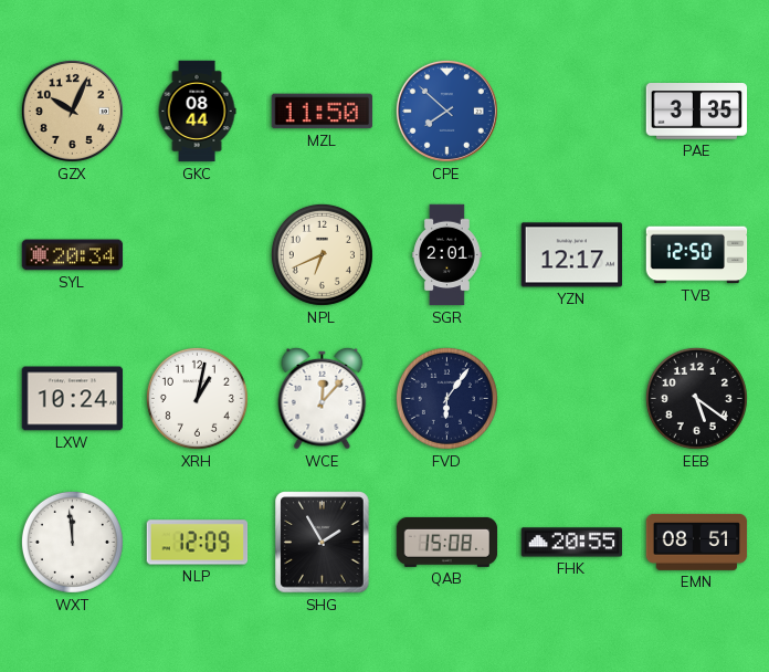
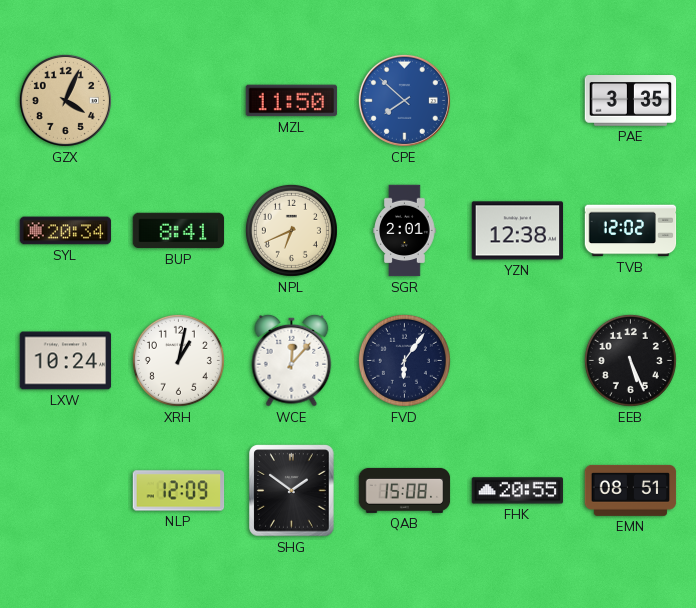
GZX: 10:04 -> 4:04
GKC: 08:44 -> none
BUP: none -> 8:41
YZN: 12:17 -> 12:38
TVB: 12:50 -> 12:02
EEB: 5:21 -> 5:26
WXT: 11:59 -> none
SHG: 1:55 -> 1:51
